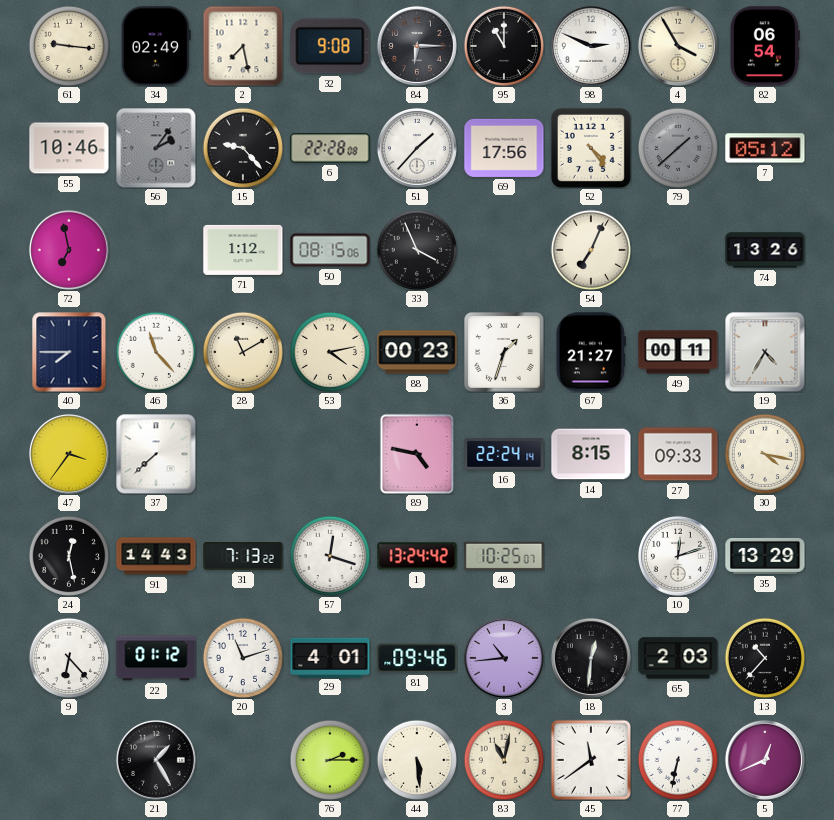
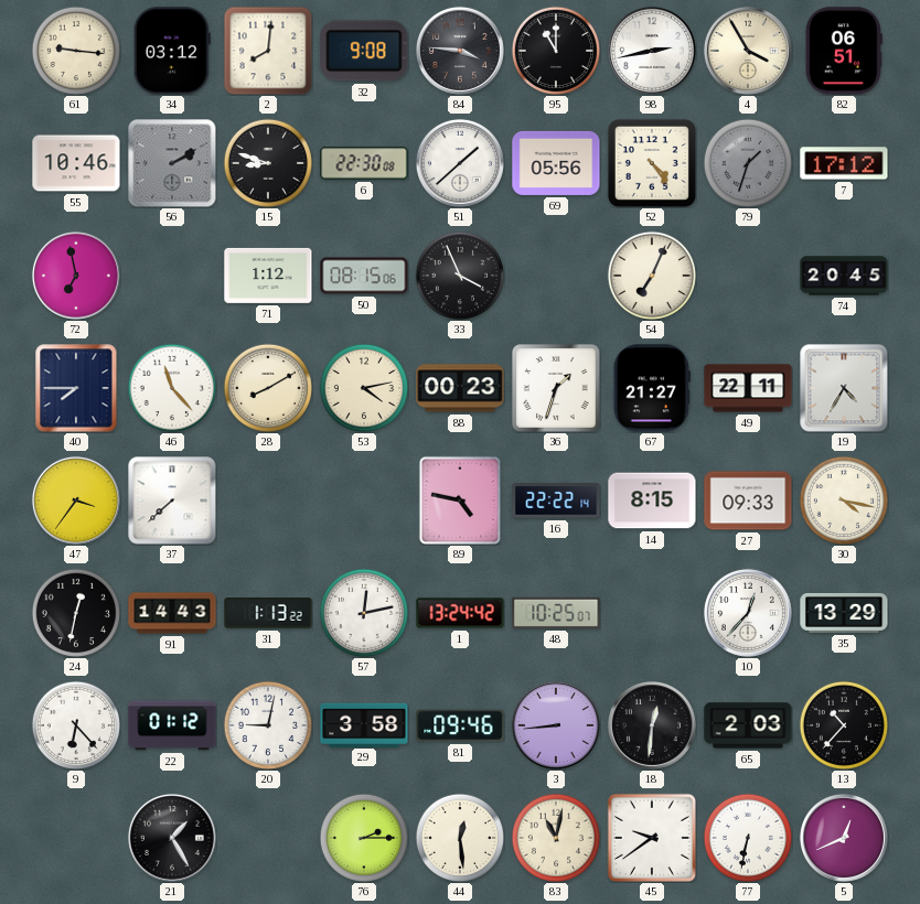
34: 02:49 -> 03:12
2: 7:28 -> 8:01
84: 6:15 -> 3:46
98: 2:49 -> 2:43
82: 06:54 -> 06:51
56: 2:06 -> 2:10
15: 9:23 -> 8:48
6: 22:28 -> 22:30
51: 1:37 -> 1:38
69: 17:56 -> 05:56
79: 1:38 -> 1:33
7: 05:12 -> 17:12
74: 13:26 -> 20:45
28: 11:10 -> 8:10
49: 00:11 -> 22:11
16: 22:24 -> 22:22
24: 12:28 -> 12:32
31: 7:13 -> 1:13
57: 12:18 -> 12:13
10: 12:12 -> 12:37
20: 11:12 -> 9:02
29: 4:01 -> 3:58
3: 10:44 -> 8:44
44: 5:29 -> 12:29
45: 11:39 -> 9:39
